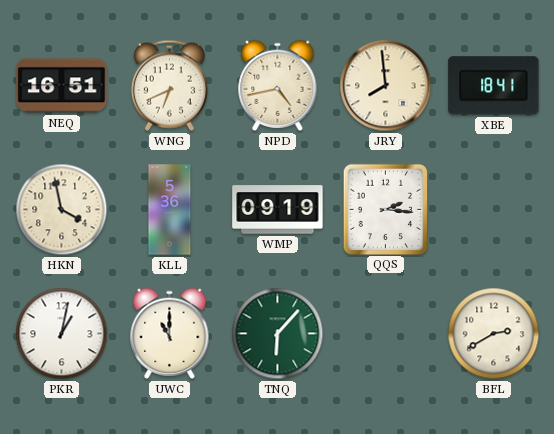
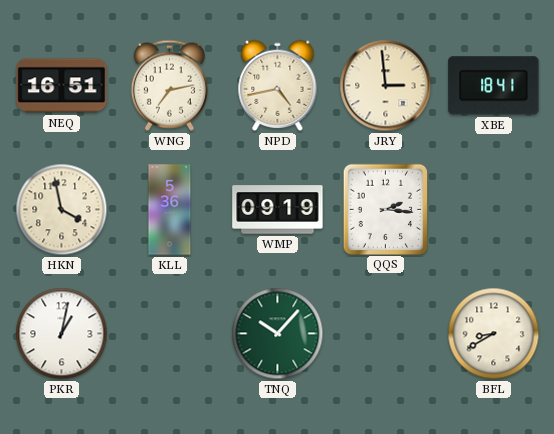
WNG: 6:41 -> 7:13
JRY: 7:59 -> 2:59
UWC: 11:00 -> none
TNQ: 6:07 -> 10:07
BFL: 2:40 -> 8:40
